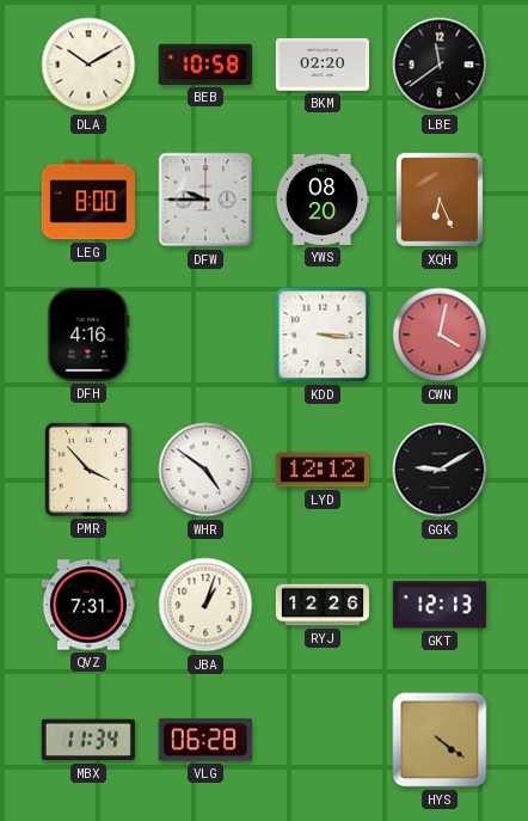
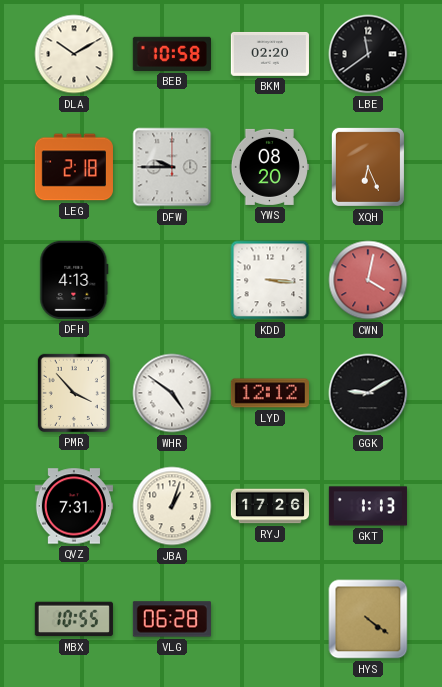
LEG: 8:00 -> 2:18
DFH: 4:16 -> 4:13
RYJ: 12:26 -> 17:26
GKT: 12:13 -> 1:13
MBX: 11:34 -> 10:55
